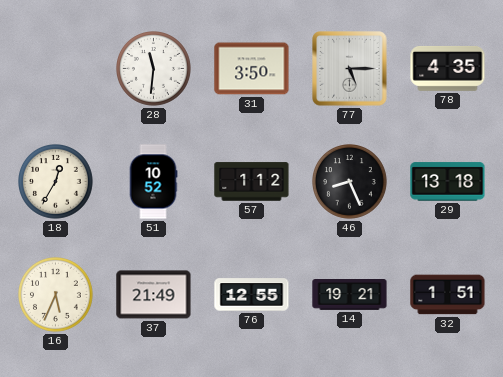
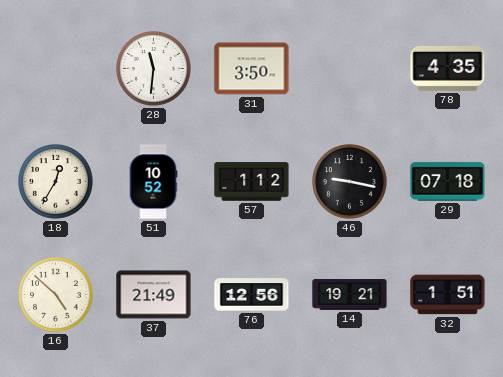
77: 5:15 -> none
46: 8:26 -> 9:17
29: 13:18 -> 07:18
16: 5:34 -> 4:52
76: 12:55 -> 12:56
